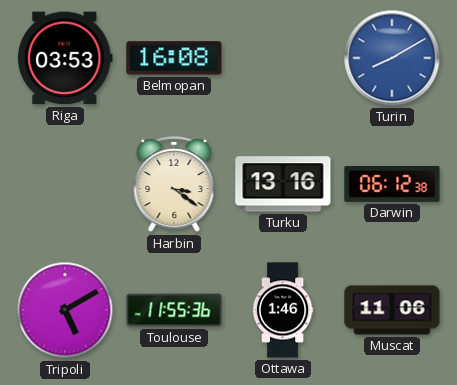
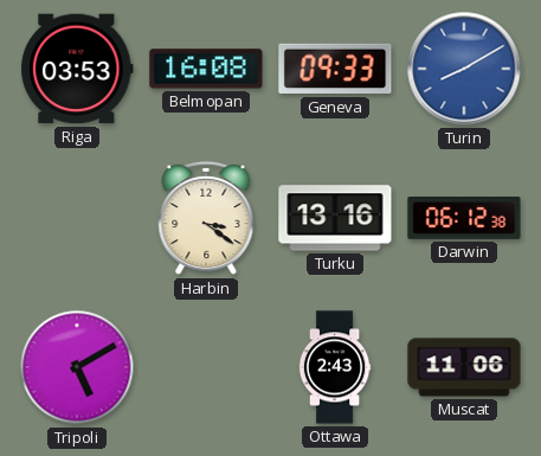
Geneva: none -> 09:33
Toulouse: 11:55 -> none
Ottawa: 1:46 -> 2:43
